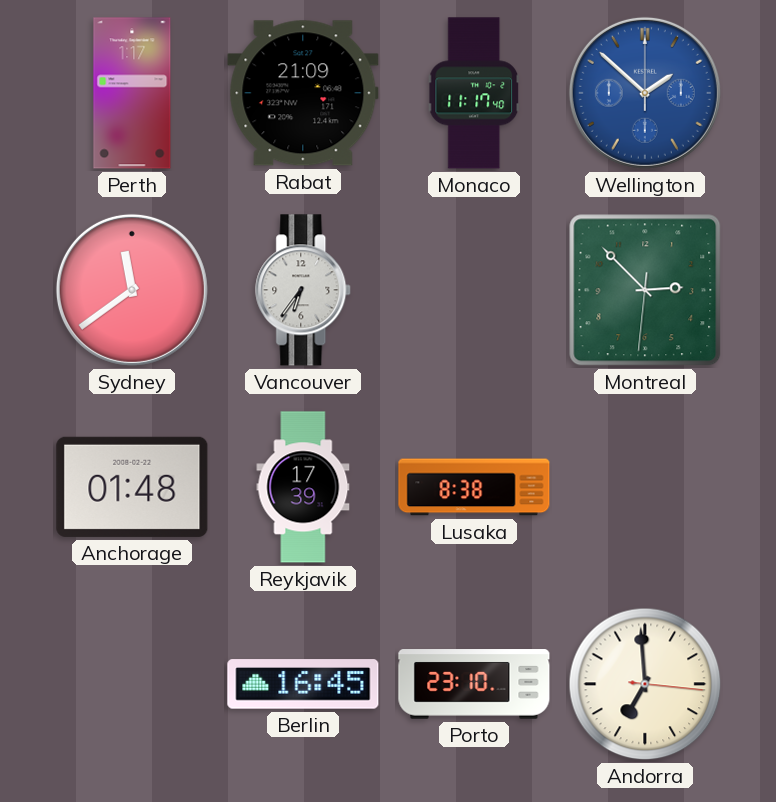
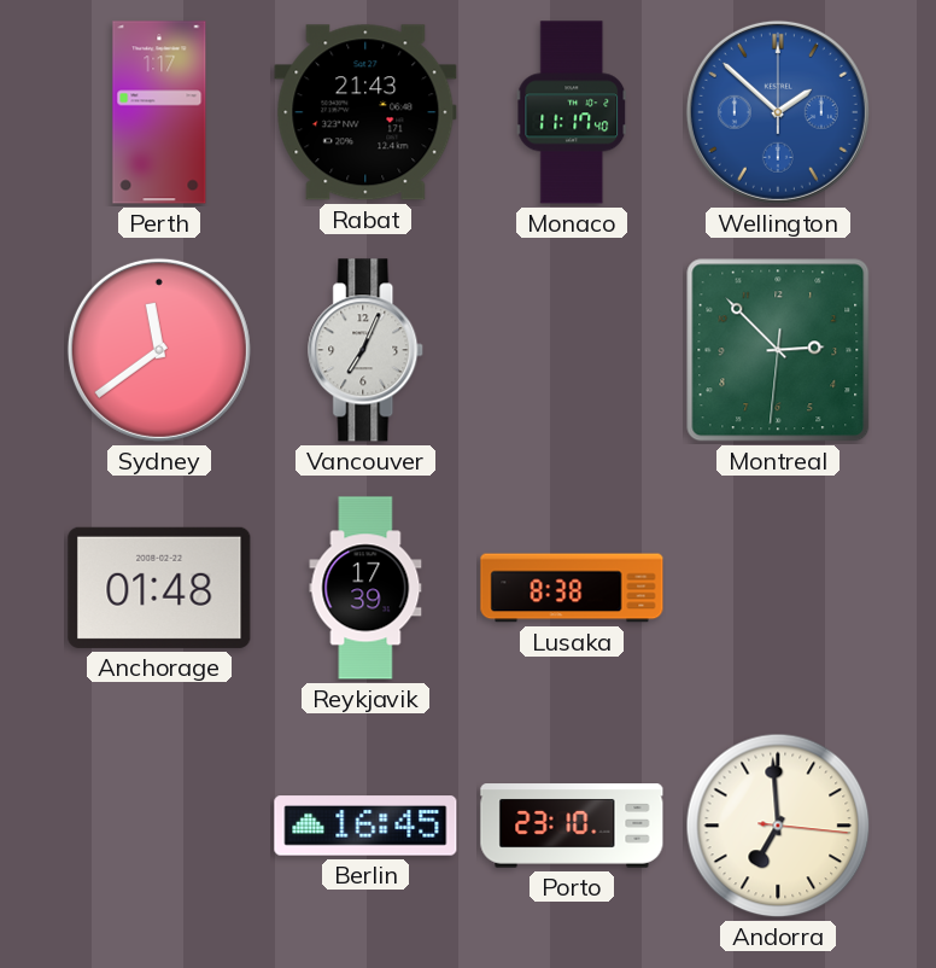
Rabat: 21:09 -> 21:43
Vancouver: 6:36 -> 7:04
